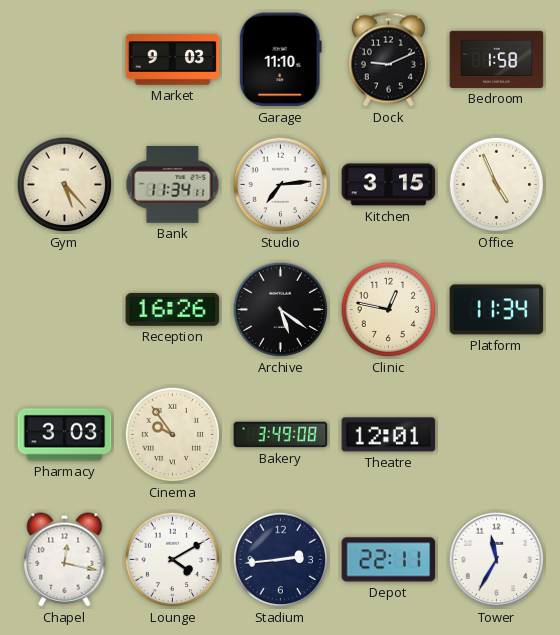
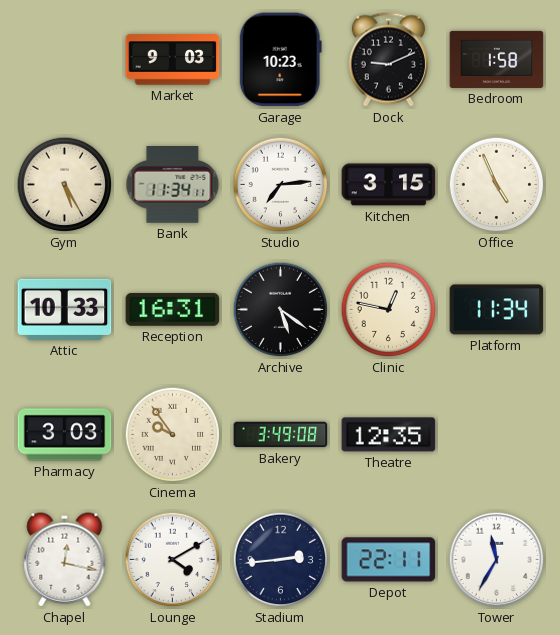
Garage: 11:10 -> 10:23
Gym: 5:23 -> 5:25
Attic: none -> 10:33
Reception: 16:26 -> 16:31
Theatre: 12:01 -> 12:35
